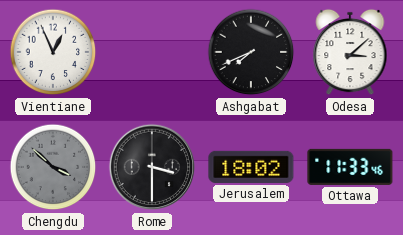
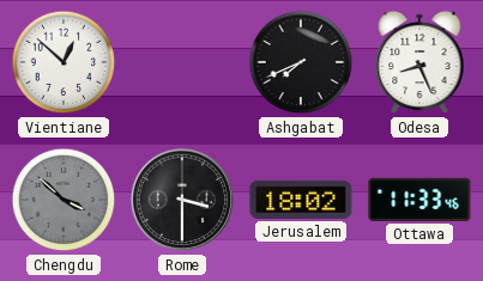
Vientiane: 12:56 -> 12:52
Odesa: 3:08 -> 8:26
